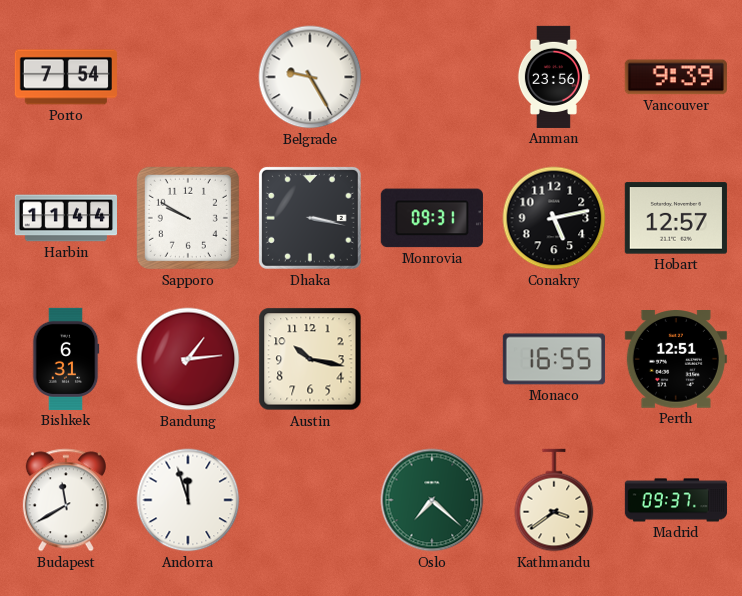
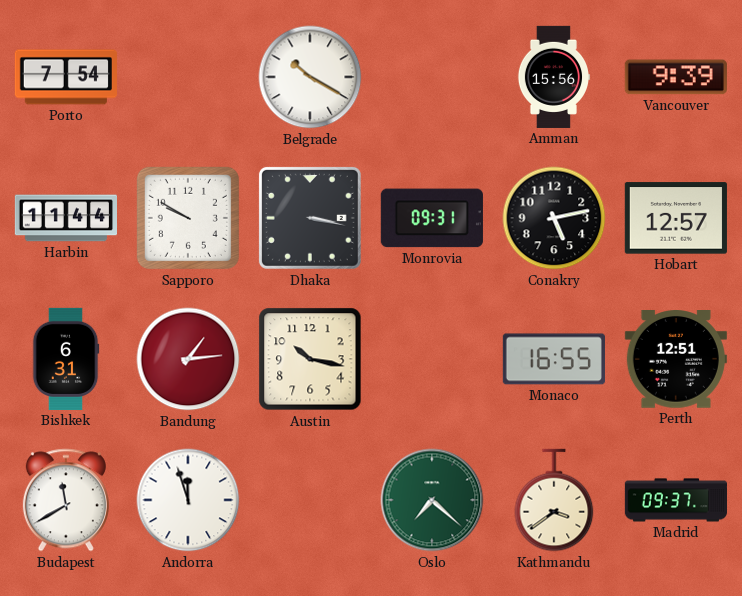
Belgrade: 9:25 -> 10:20
Amman: 23:56 -> 15:56
